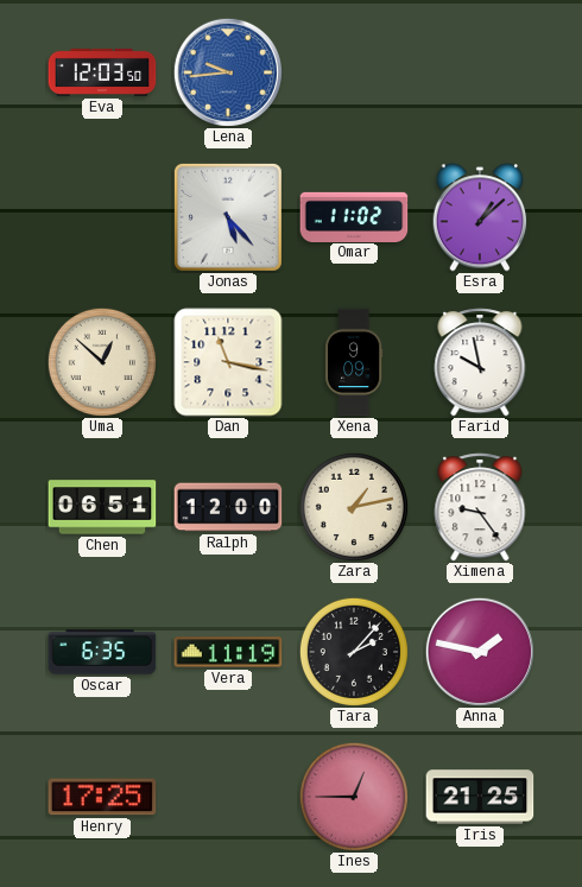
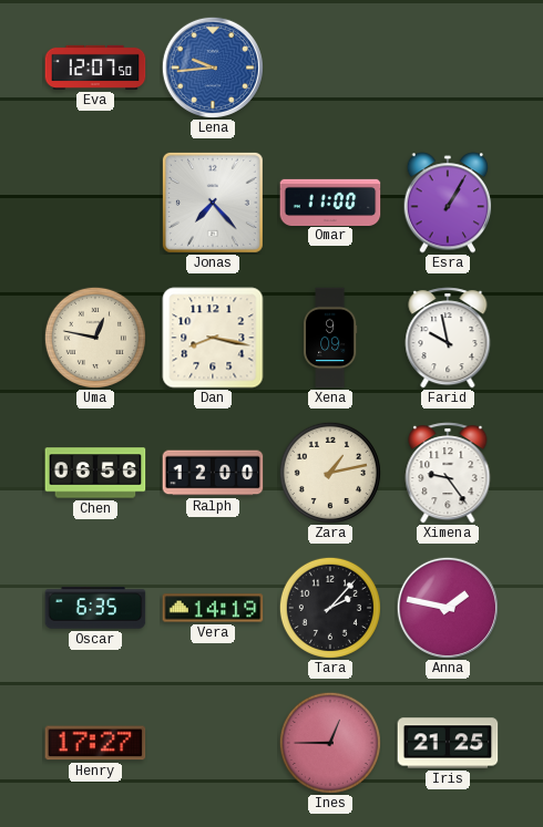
Eva: 12:03 -> 12:07
Jonas: 5:23 -> 7:23
Omar: 11:02 -> 11:00
Esra: 1:08 -> 1:05
Uma: 12:52 -> 12:47
Dan: 11:17 -> 8:17
Chen: 06:51 -> 06:56
Vera: 11:19 -> 14:19
Henry: 17:25 -> 17:27
